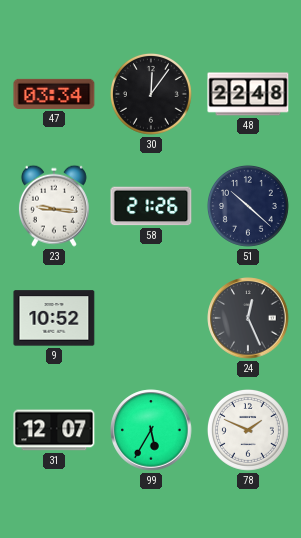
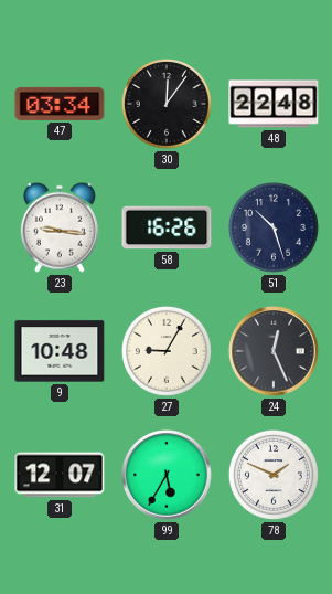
58: 21:26 -> 16:26
51: 10:22 -> 10:27
9: 10:52 -> 10:48
27: none -> 9:05
